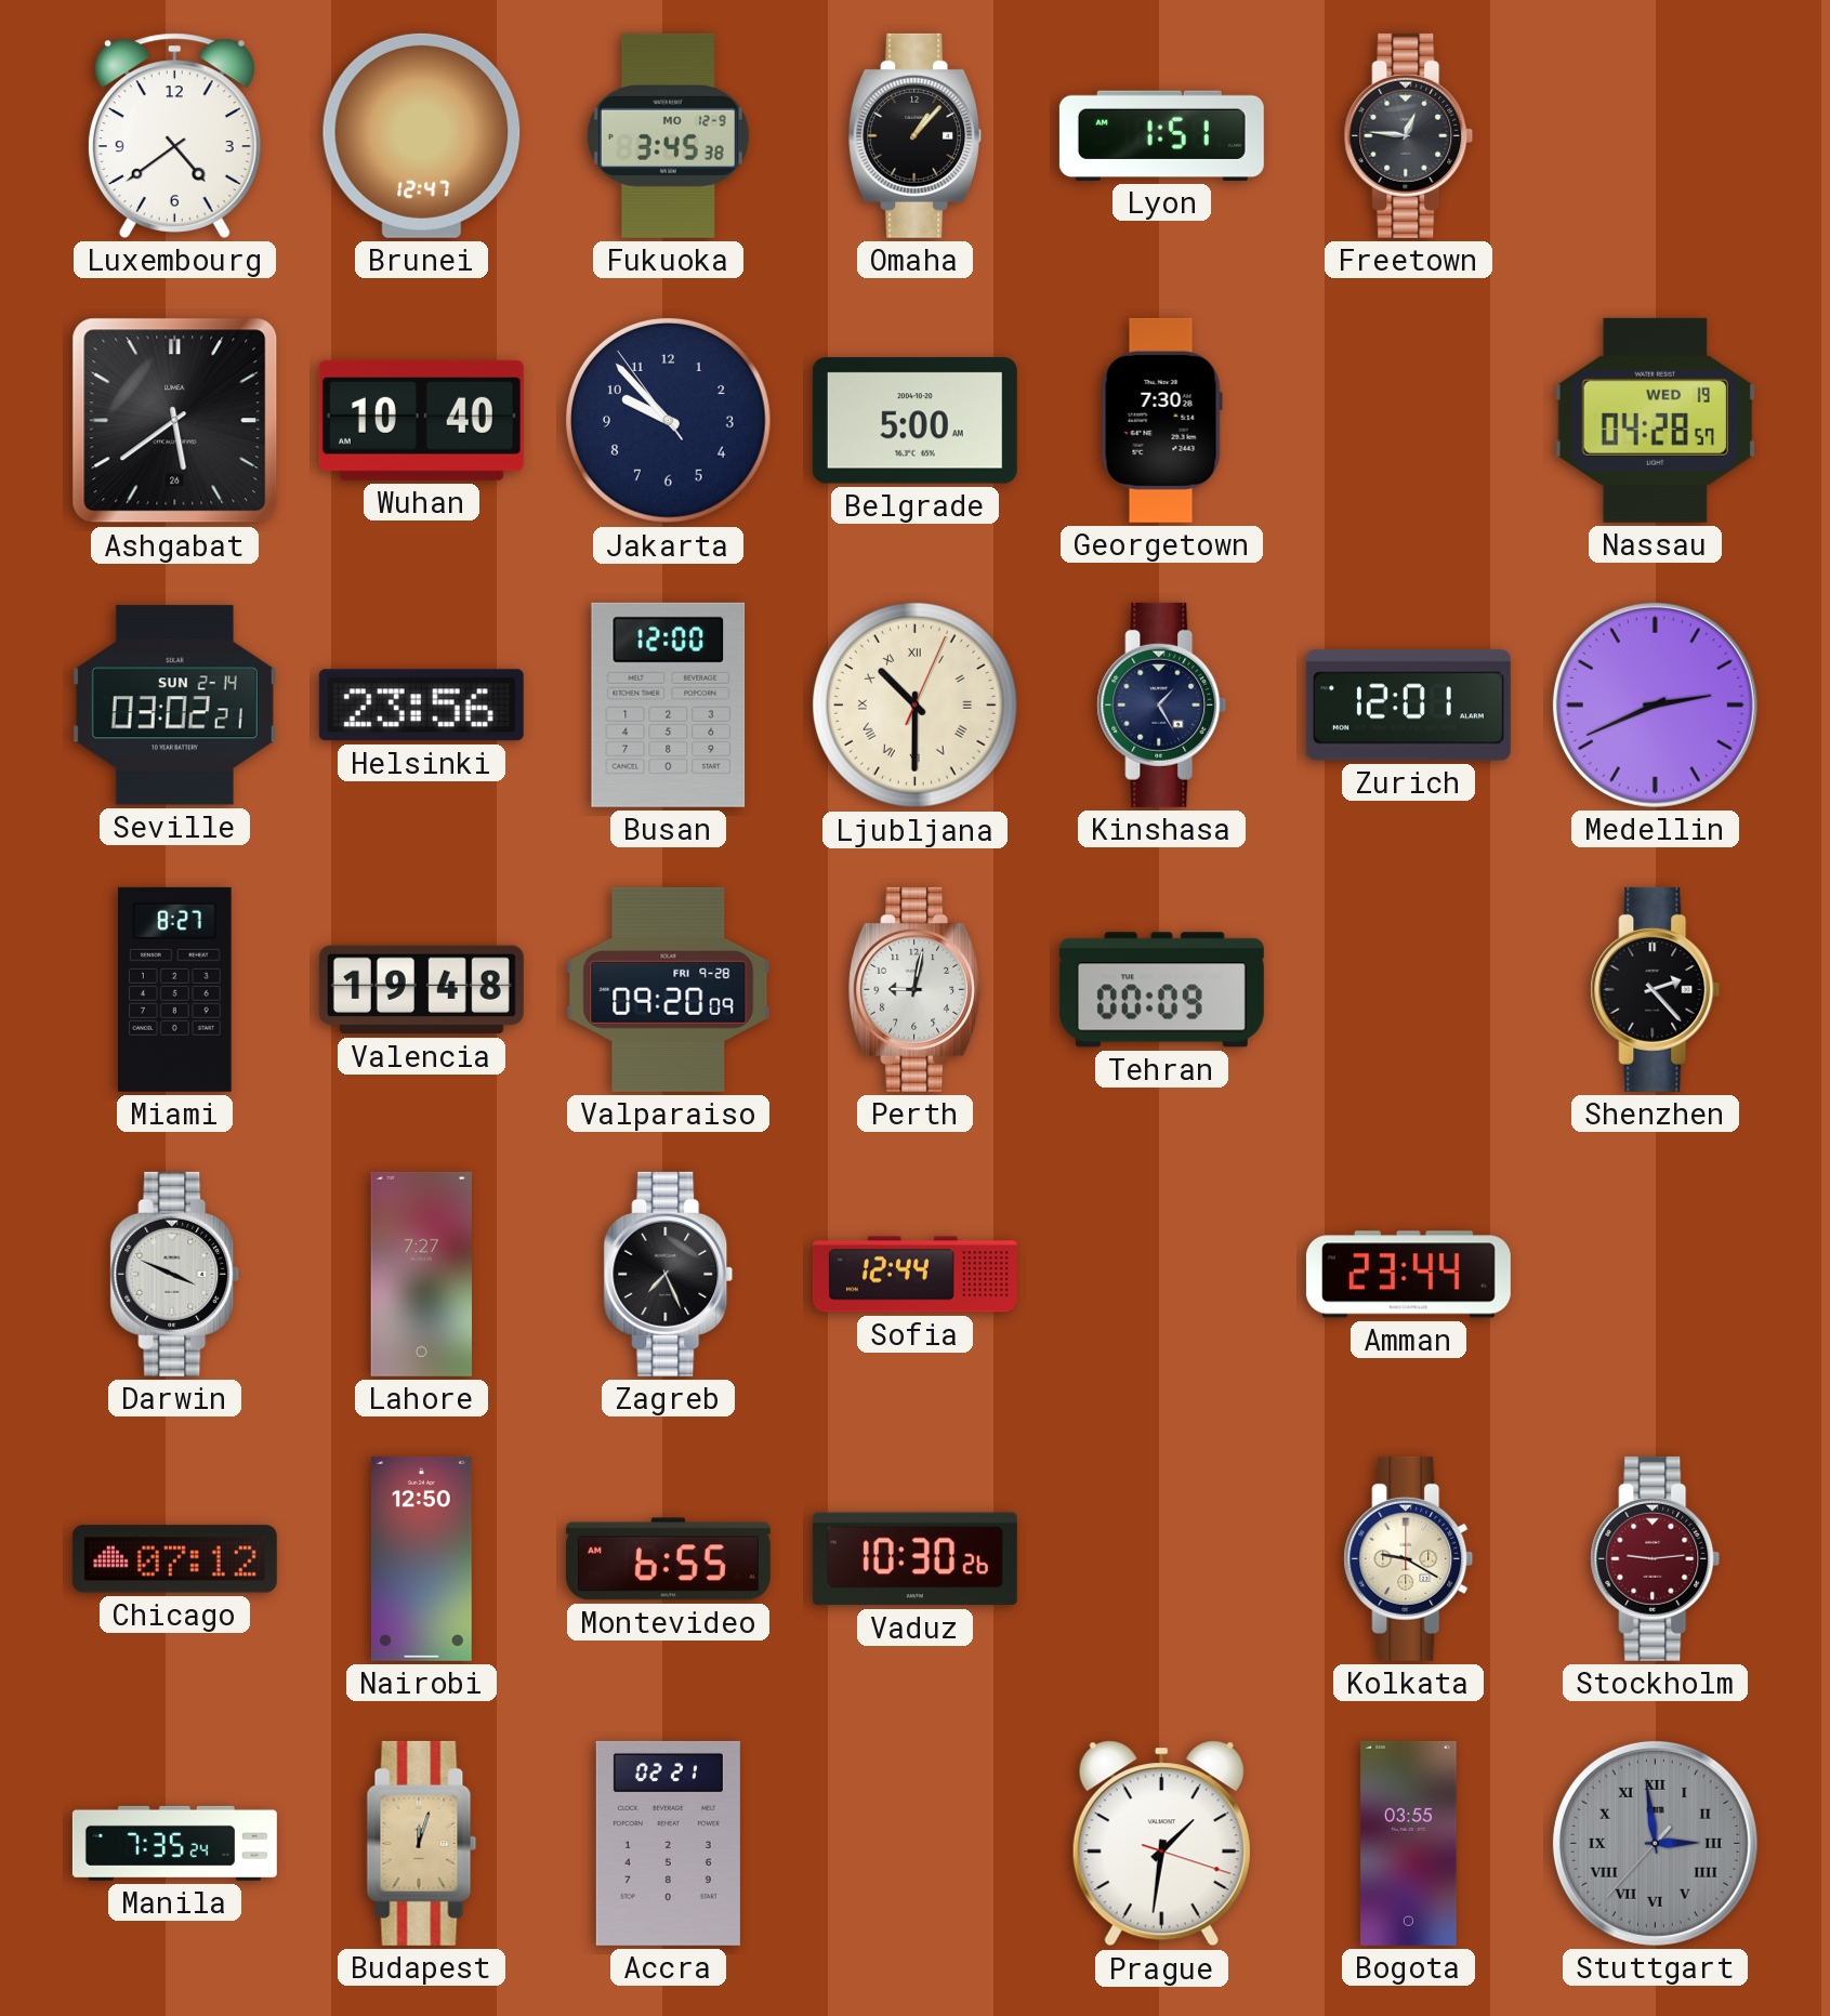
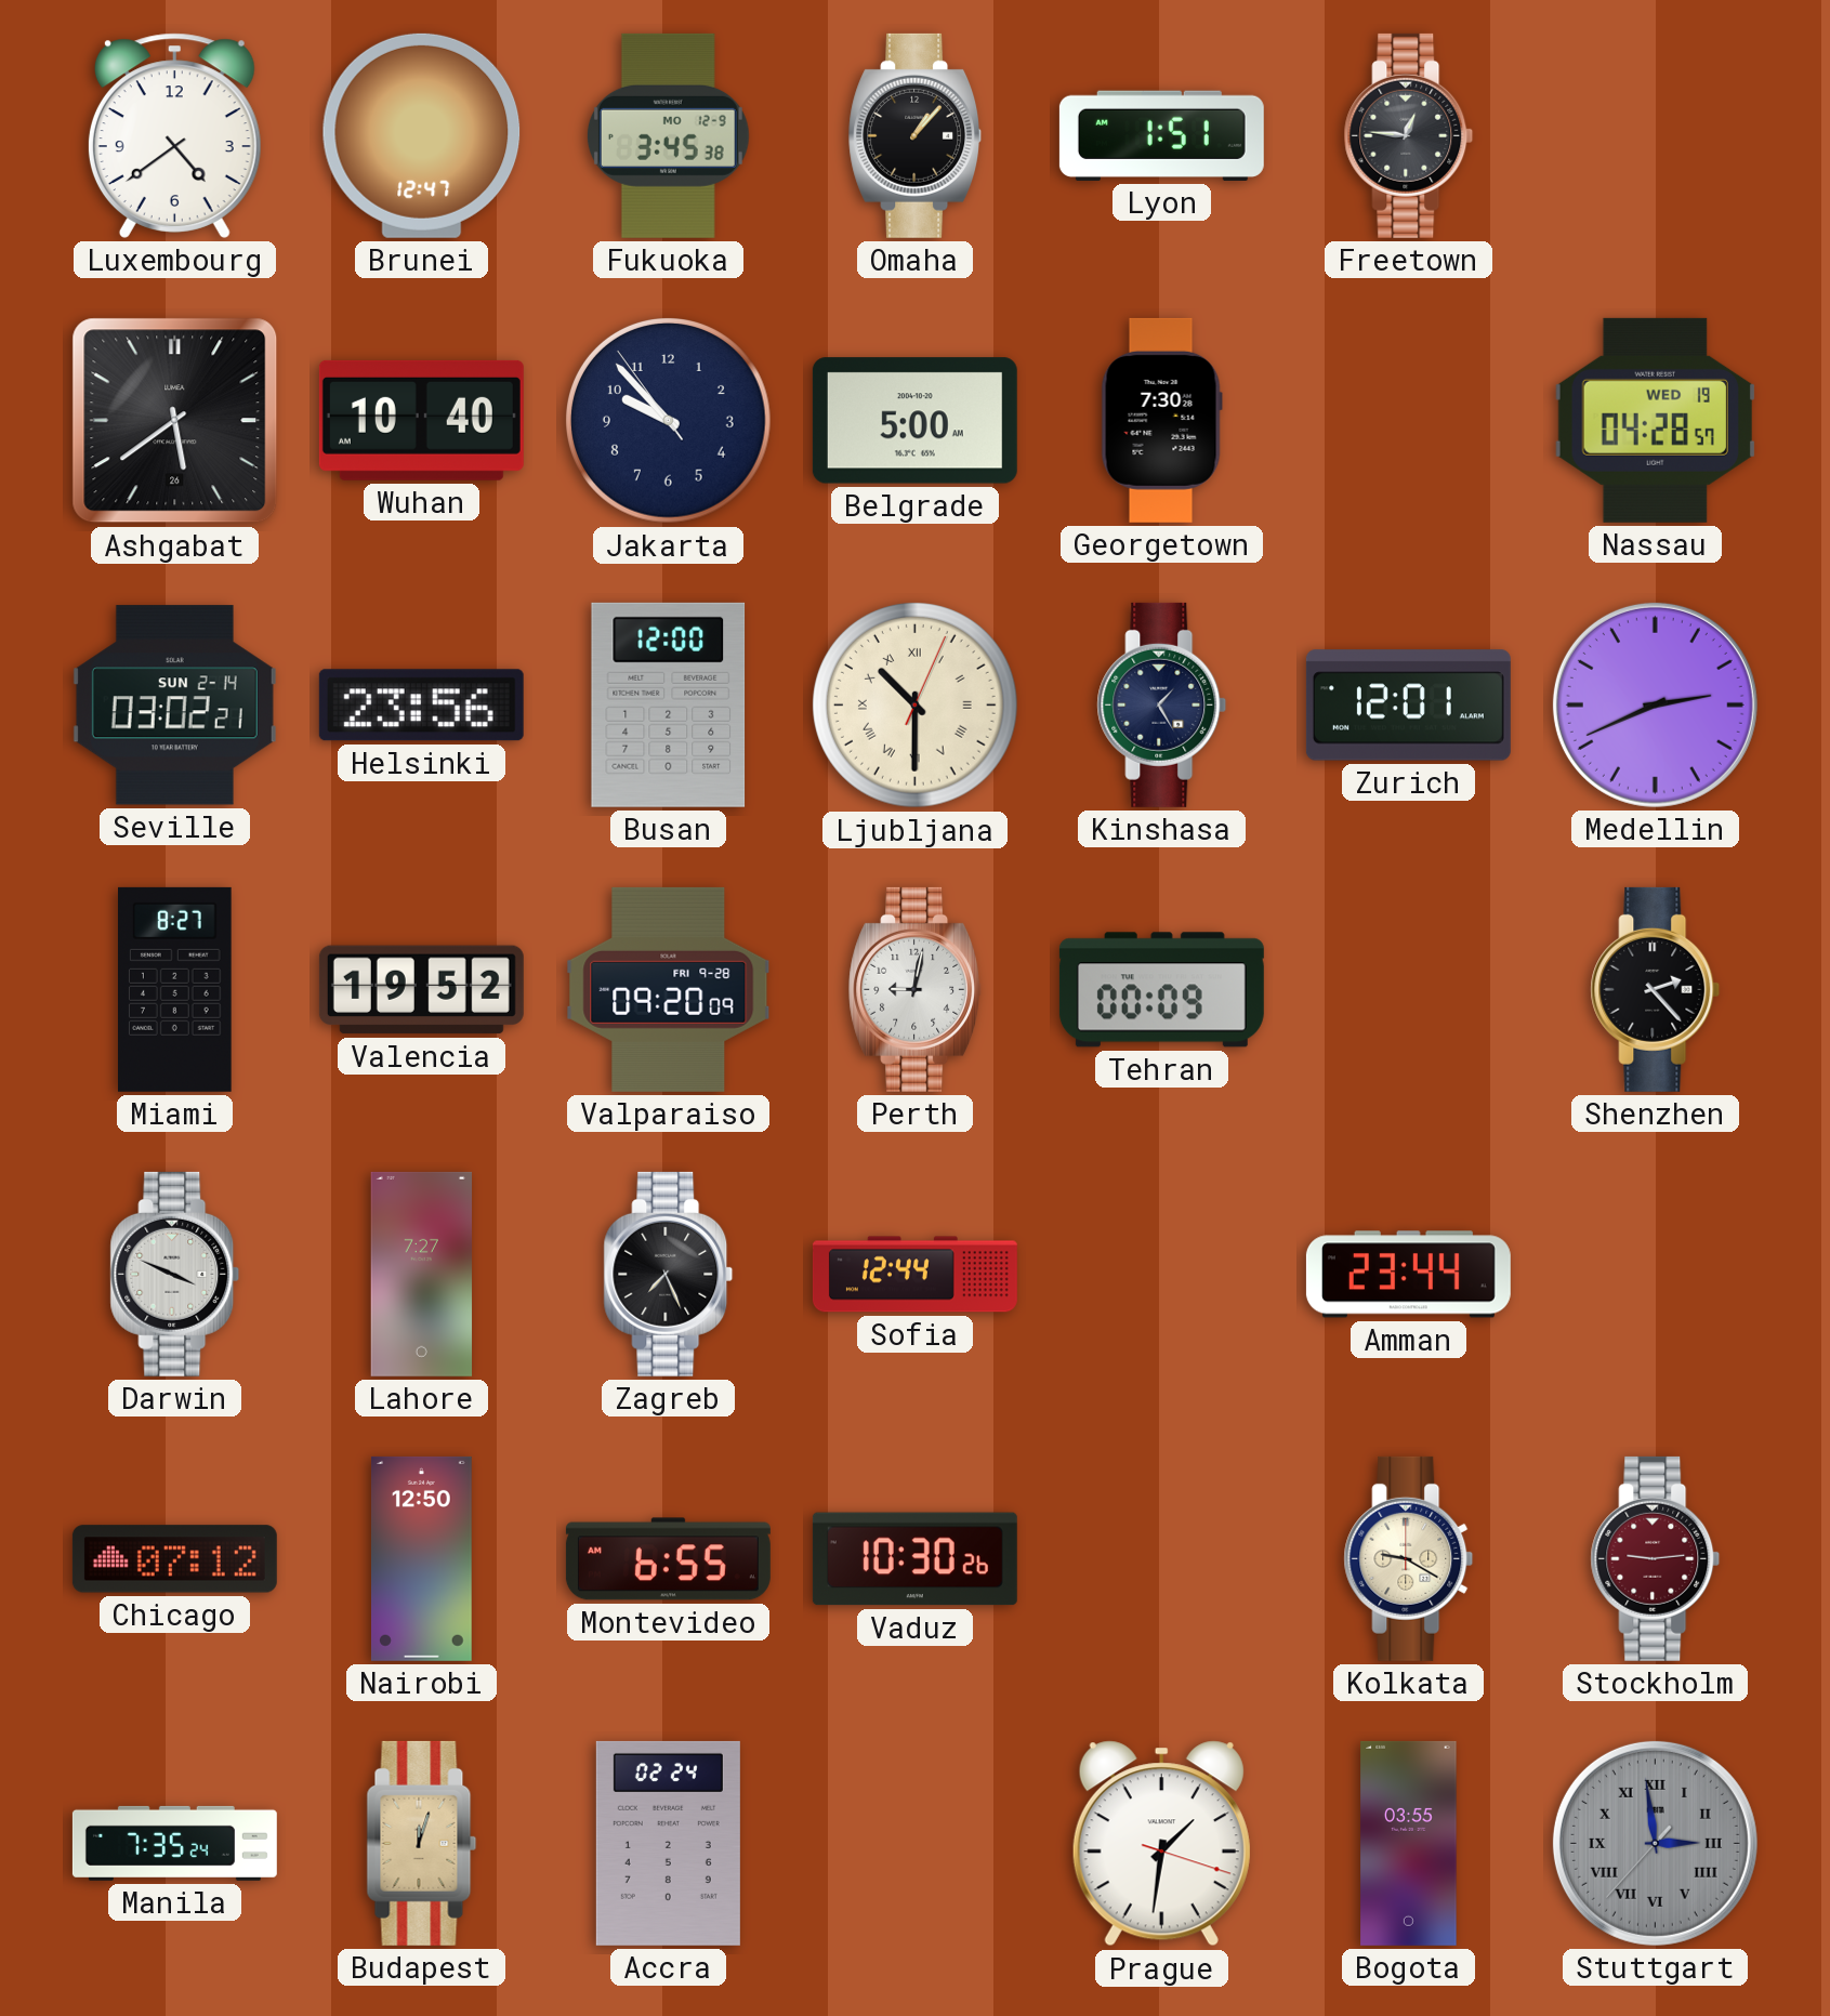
Valencia: 19:48 -> 19:52
Accra: 02:21 -> 02:24
